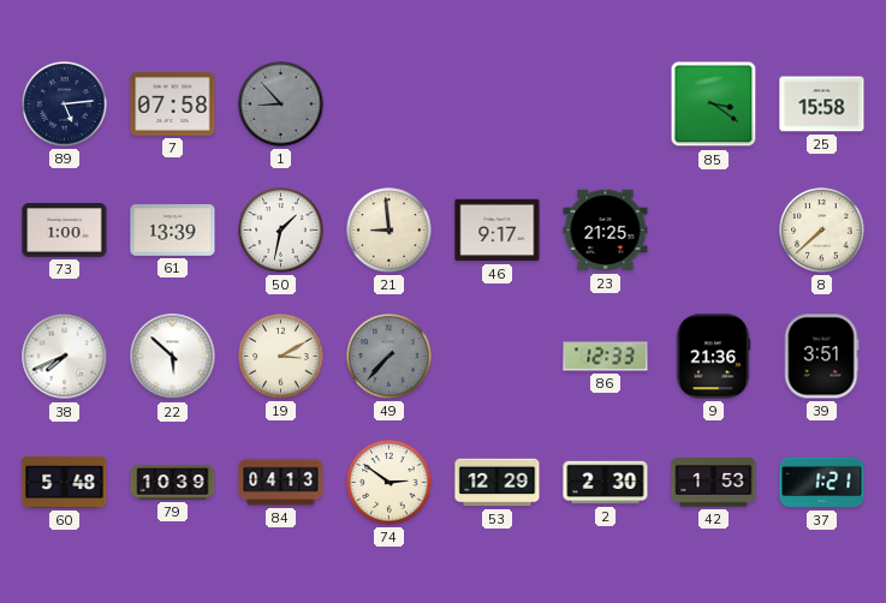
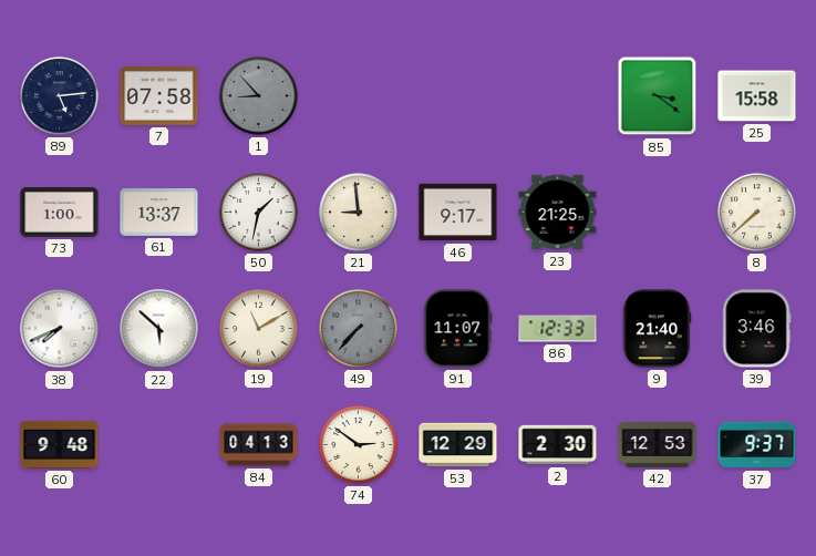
61: 13:39 -> 13:37
19: 3:10 -> 11:10
91: none -> 11:07
9: 21:36 -> 21:40
39: 3:51 -> 3:46
60: 5:48 -> 9:48
79: 10:39 -> none
42: 1:53 -> 12:53
37: 1:21 -> 9:37
